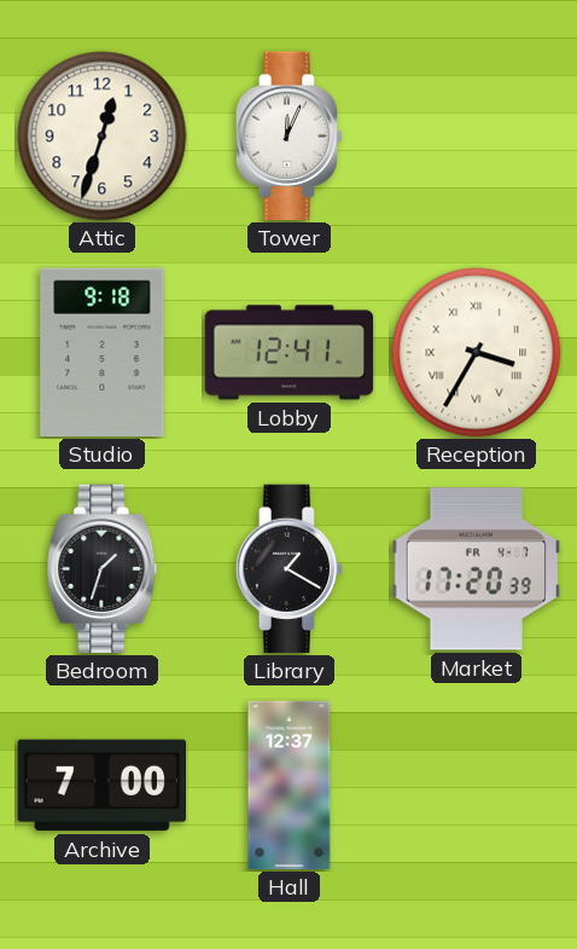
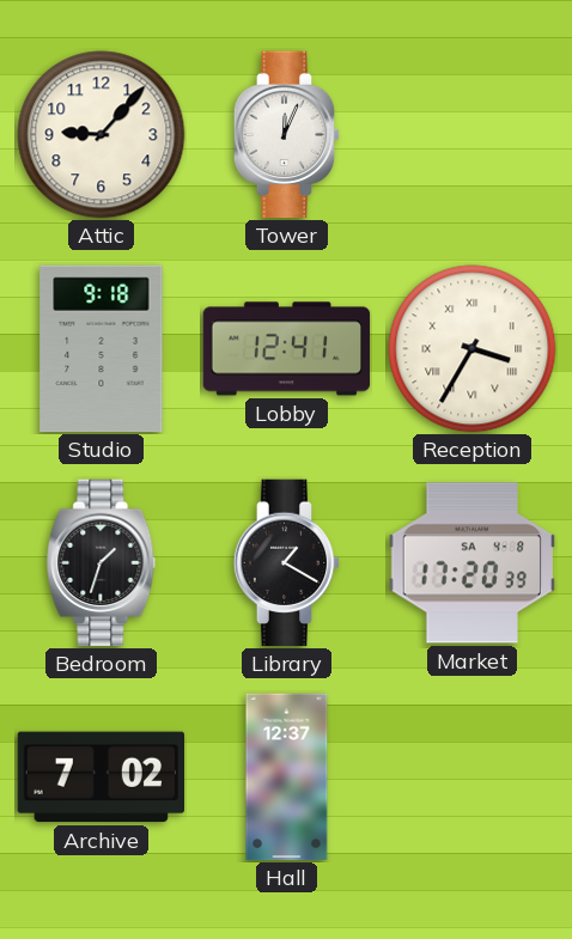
Attic: 12:33 -> 9:07
Market date: FR 4-7 -> SA 4-8
Archive: 7:00 -> 7:02
